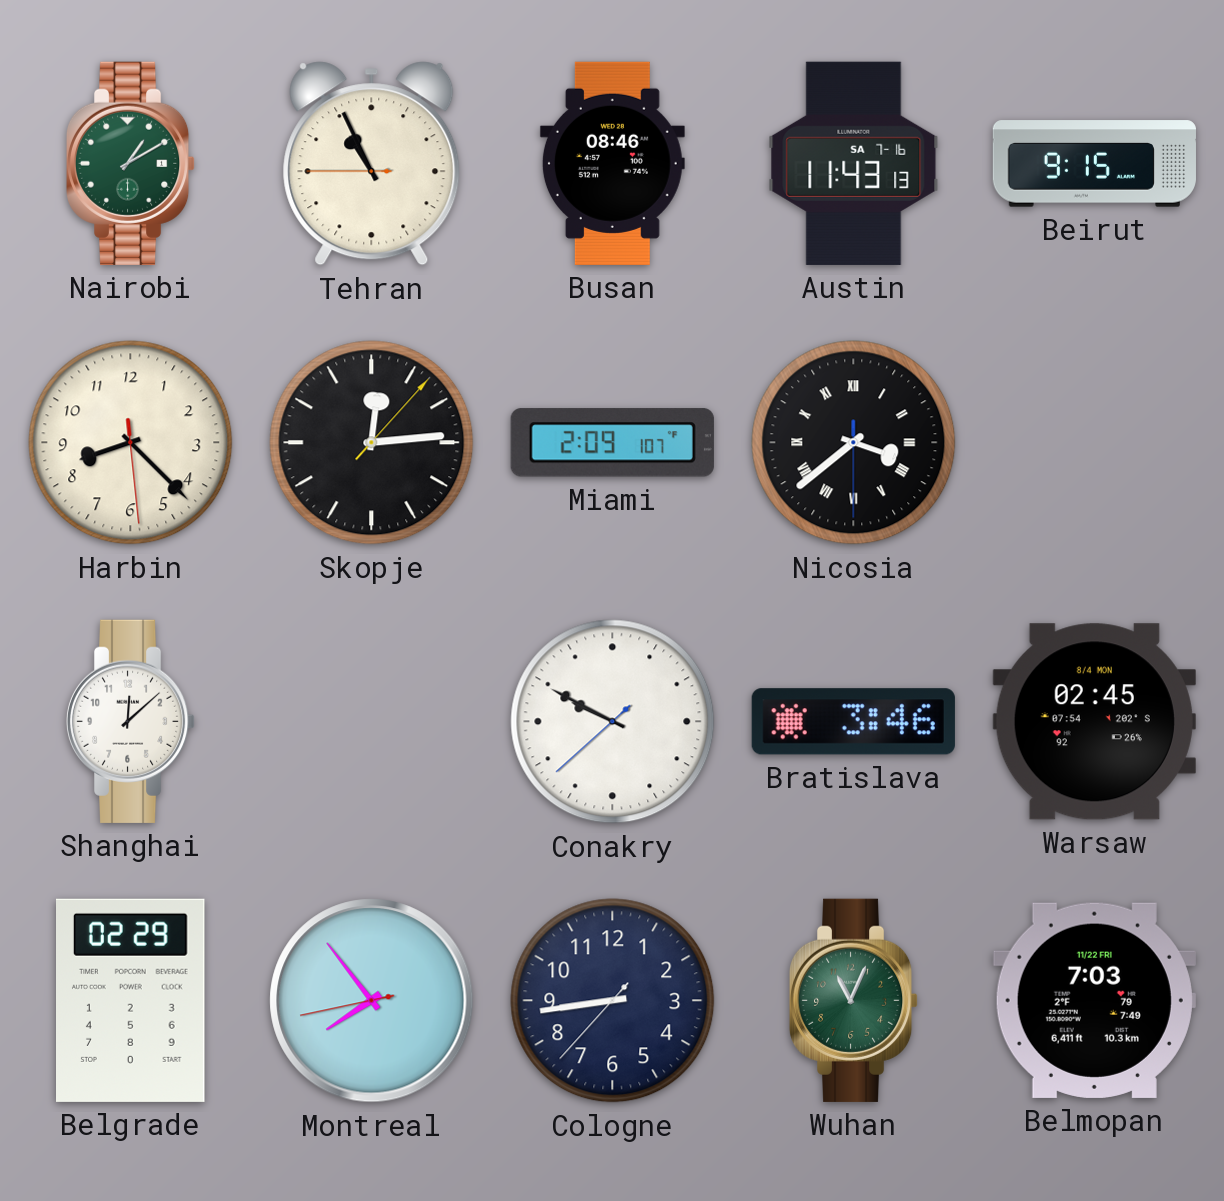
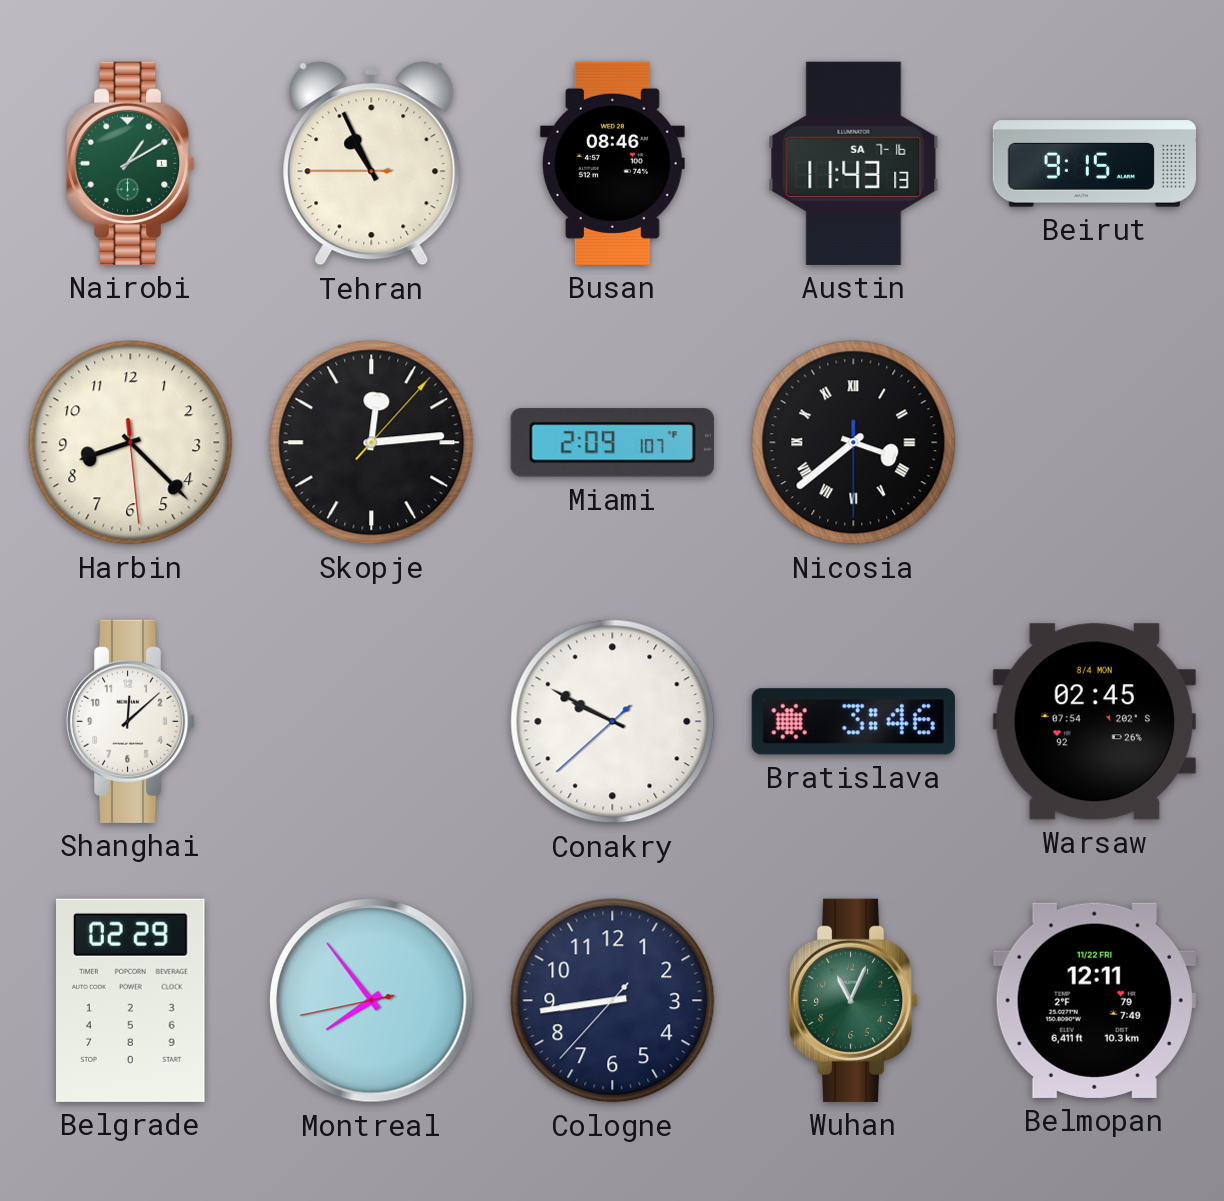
Belmopan: 7:03 -> 12:11
